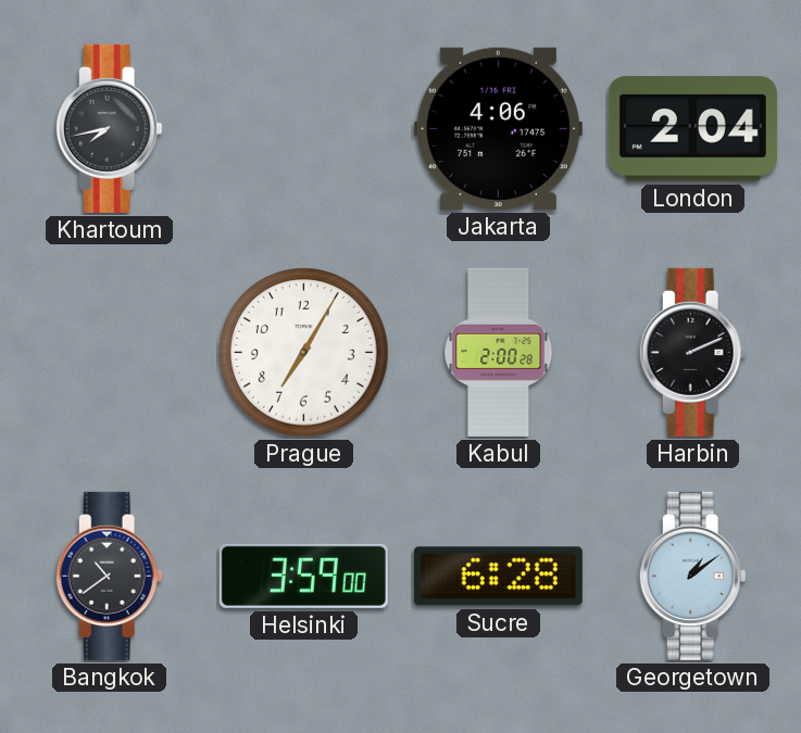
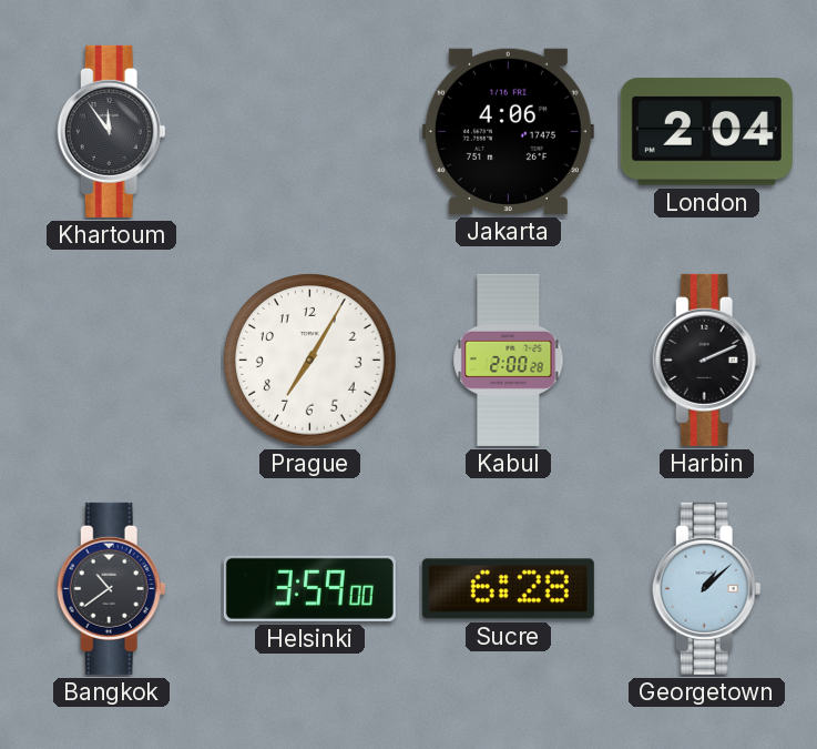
Khartoum: 7:43 -> 11:54
Georgetown: 1:09 -> 1:08
